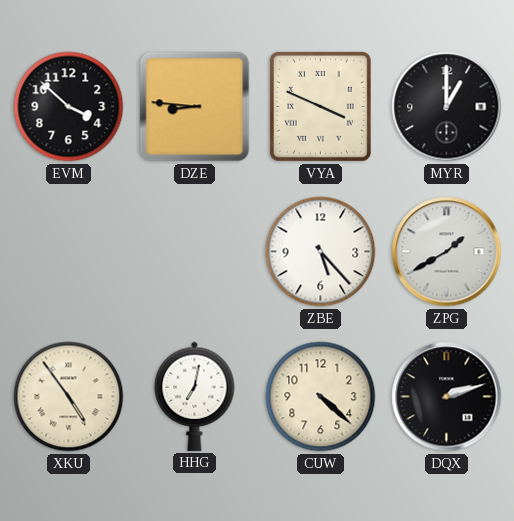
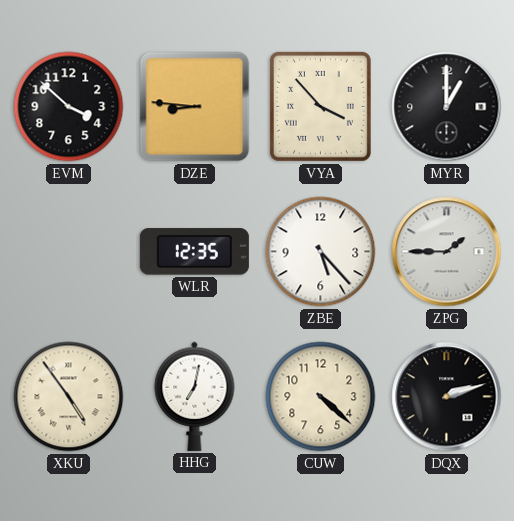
VYA: 3:49 -> 3:53
WLR: none -> 12:35
ZPG: 1:40 -> 1:45
